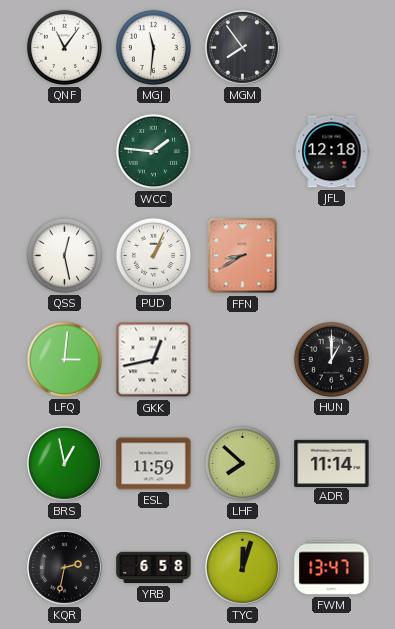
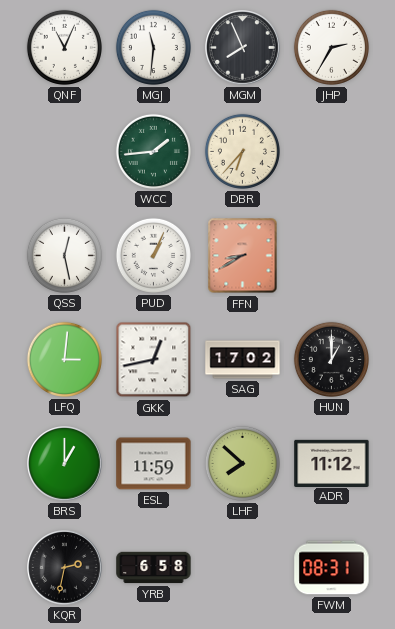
QNF: 11:06 -> 11:04
MGM: 7:54 -> 7:56
JHP: none -> 2:35
WCC: 1:46 -> 1:44
DBR: none -> 6:37
JFL: 12:18 -> none
SAG: none -> 17:02
BRS: 12:58 -> 1:00
ADR: 11:14 -> 11:12
TYC: 12:03 -> none
FWM: 13:47 -> 08:31
